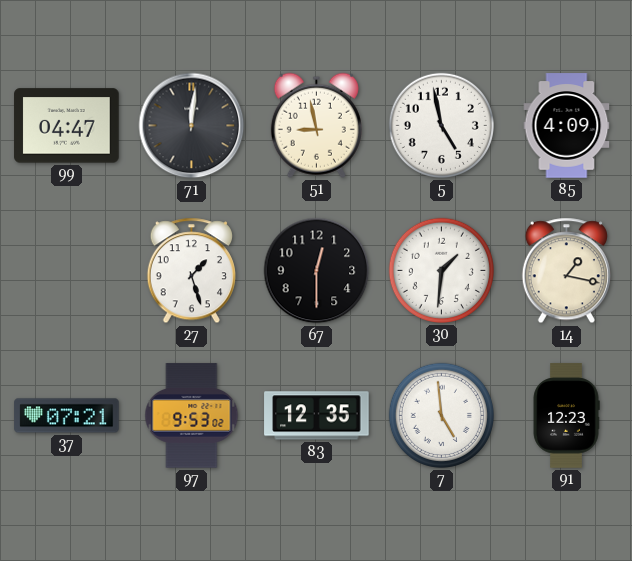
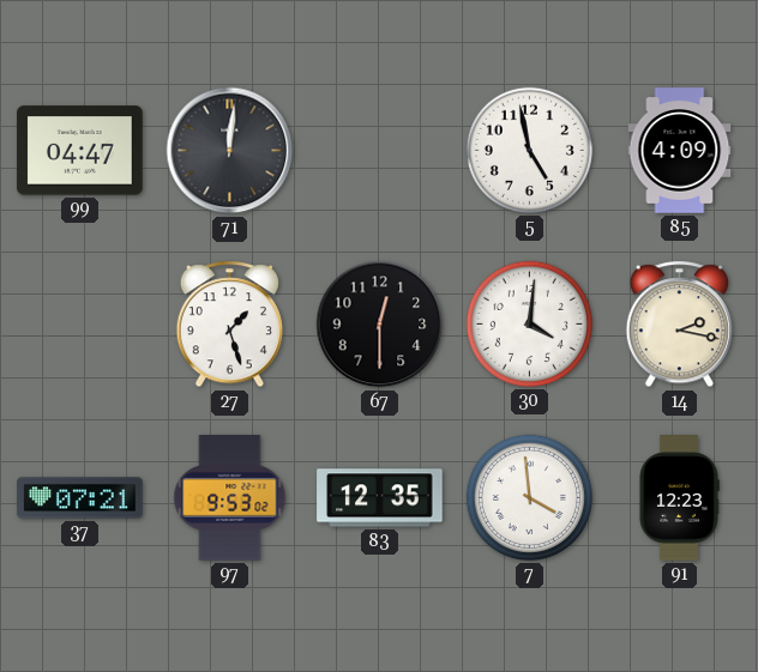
51: 8:58 -> none
30: 1:31 -> 4:01
14: 1:17 -> 2:17
7: 4:59 -> 3:59
